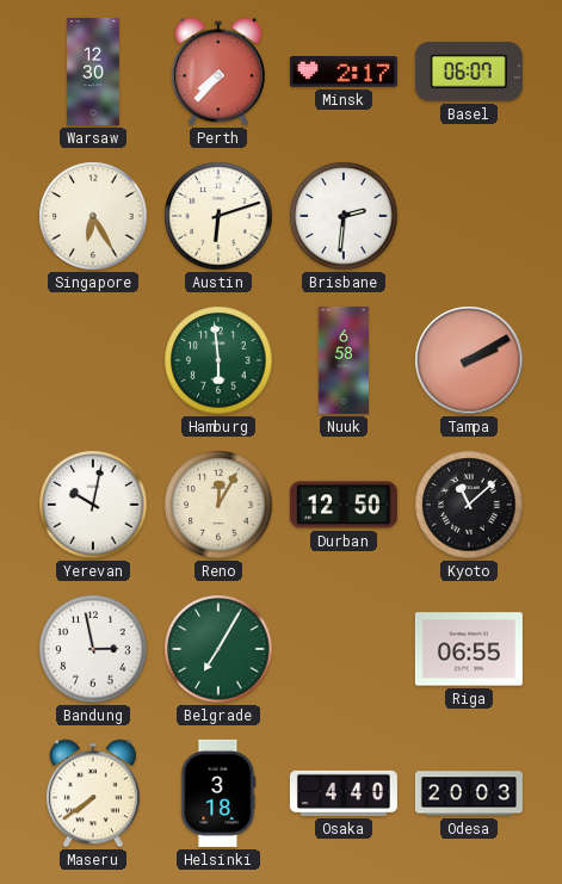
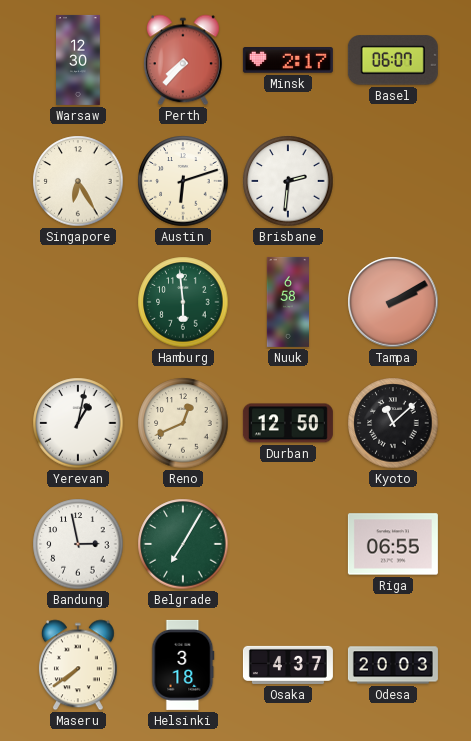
Yerevan: 10:02 -> 1:02
Reno: 12:05 -> 12:41
Osaka: 4:40 -> 4:37
